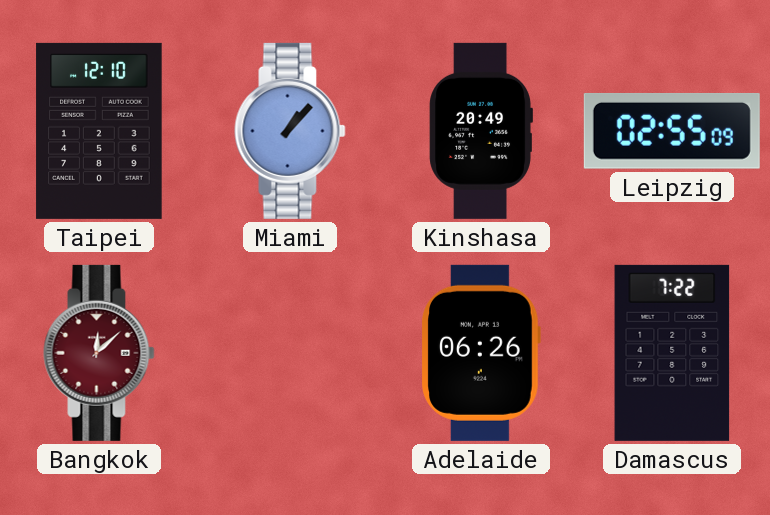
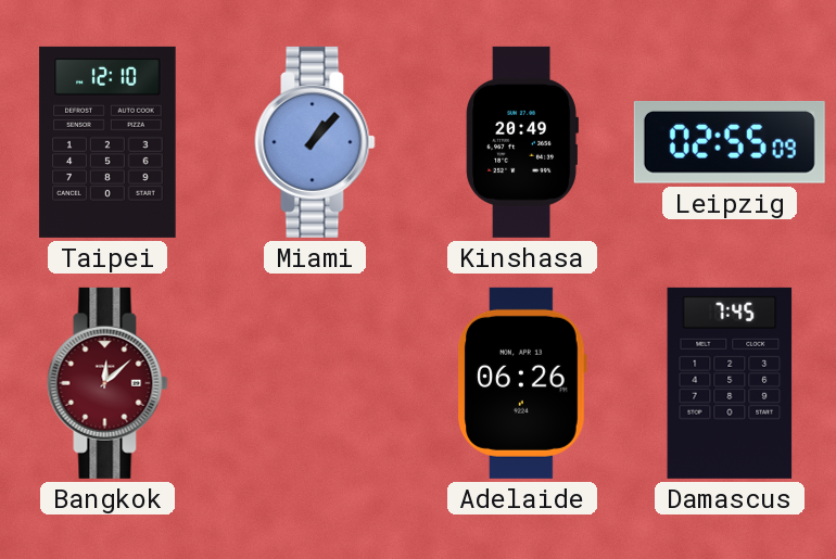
Damascus: 7:22 -> 7:45
